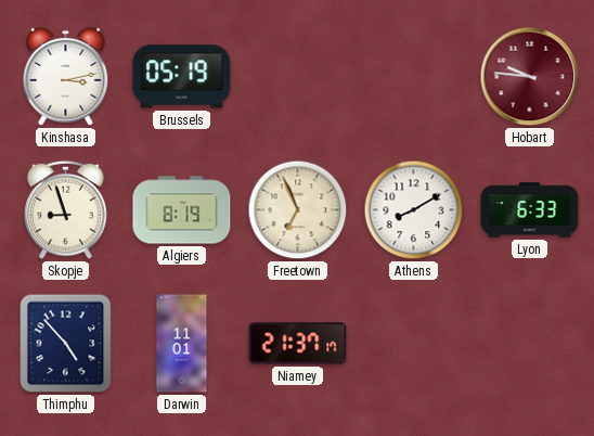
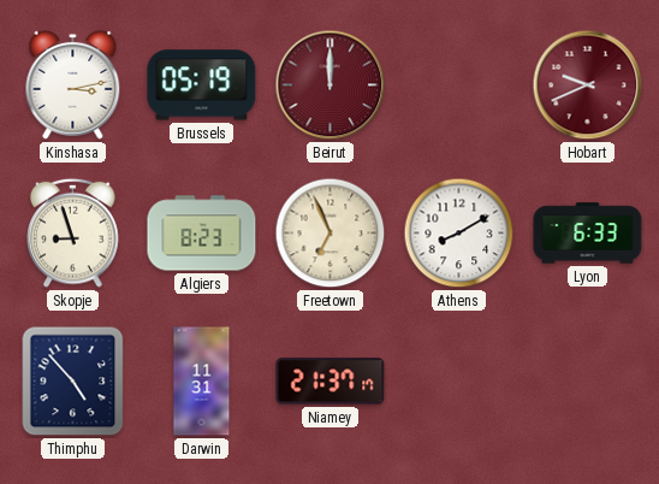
Beirut: none -> 12:00
Hobart: 9:46 -> 9:41
Algiers: 8:19 -> 8:23
Darwin: 11:01 -> 11:31
